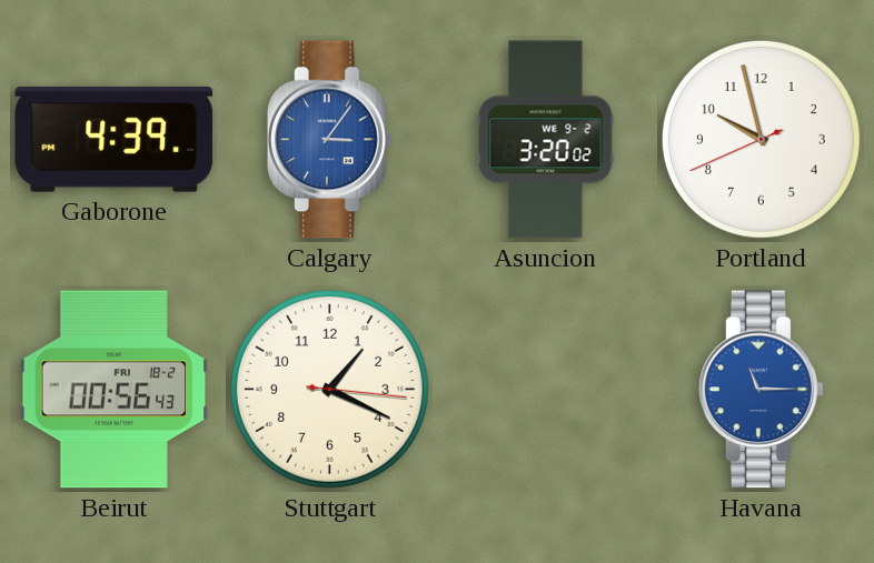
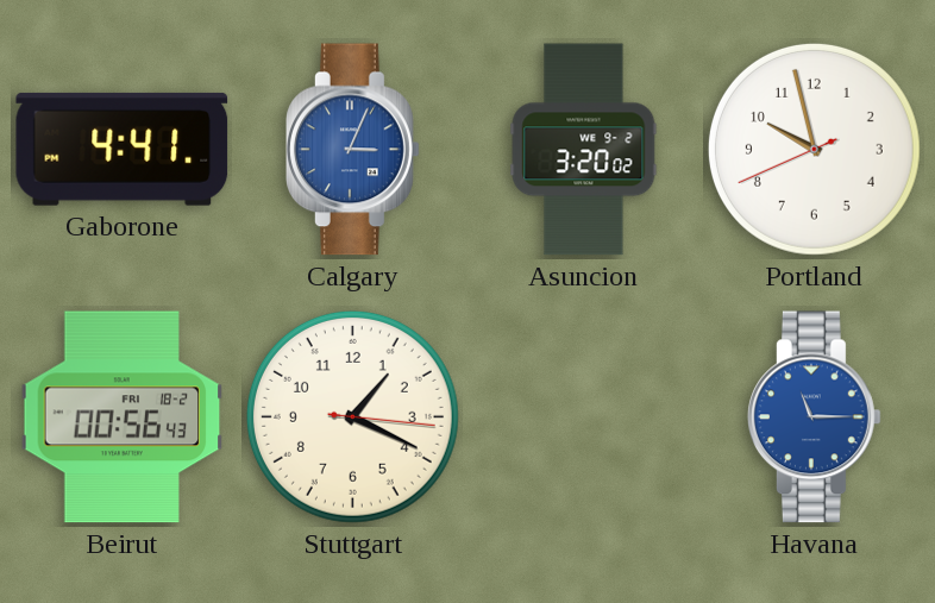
Gaborone: 4:39 -> 4:41
Calgary: 3:06 -> 3:04
